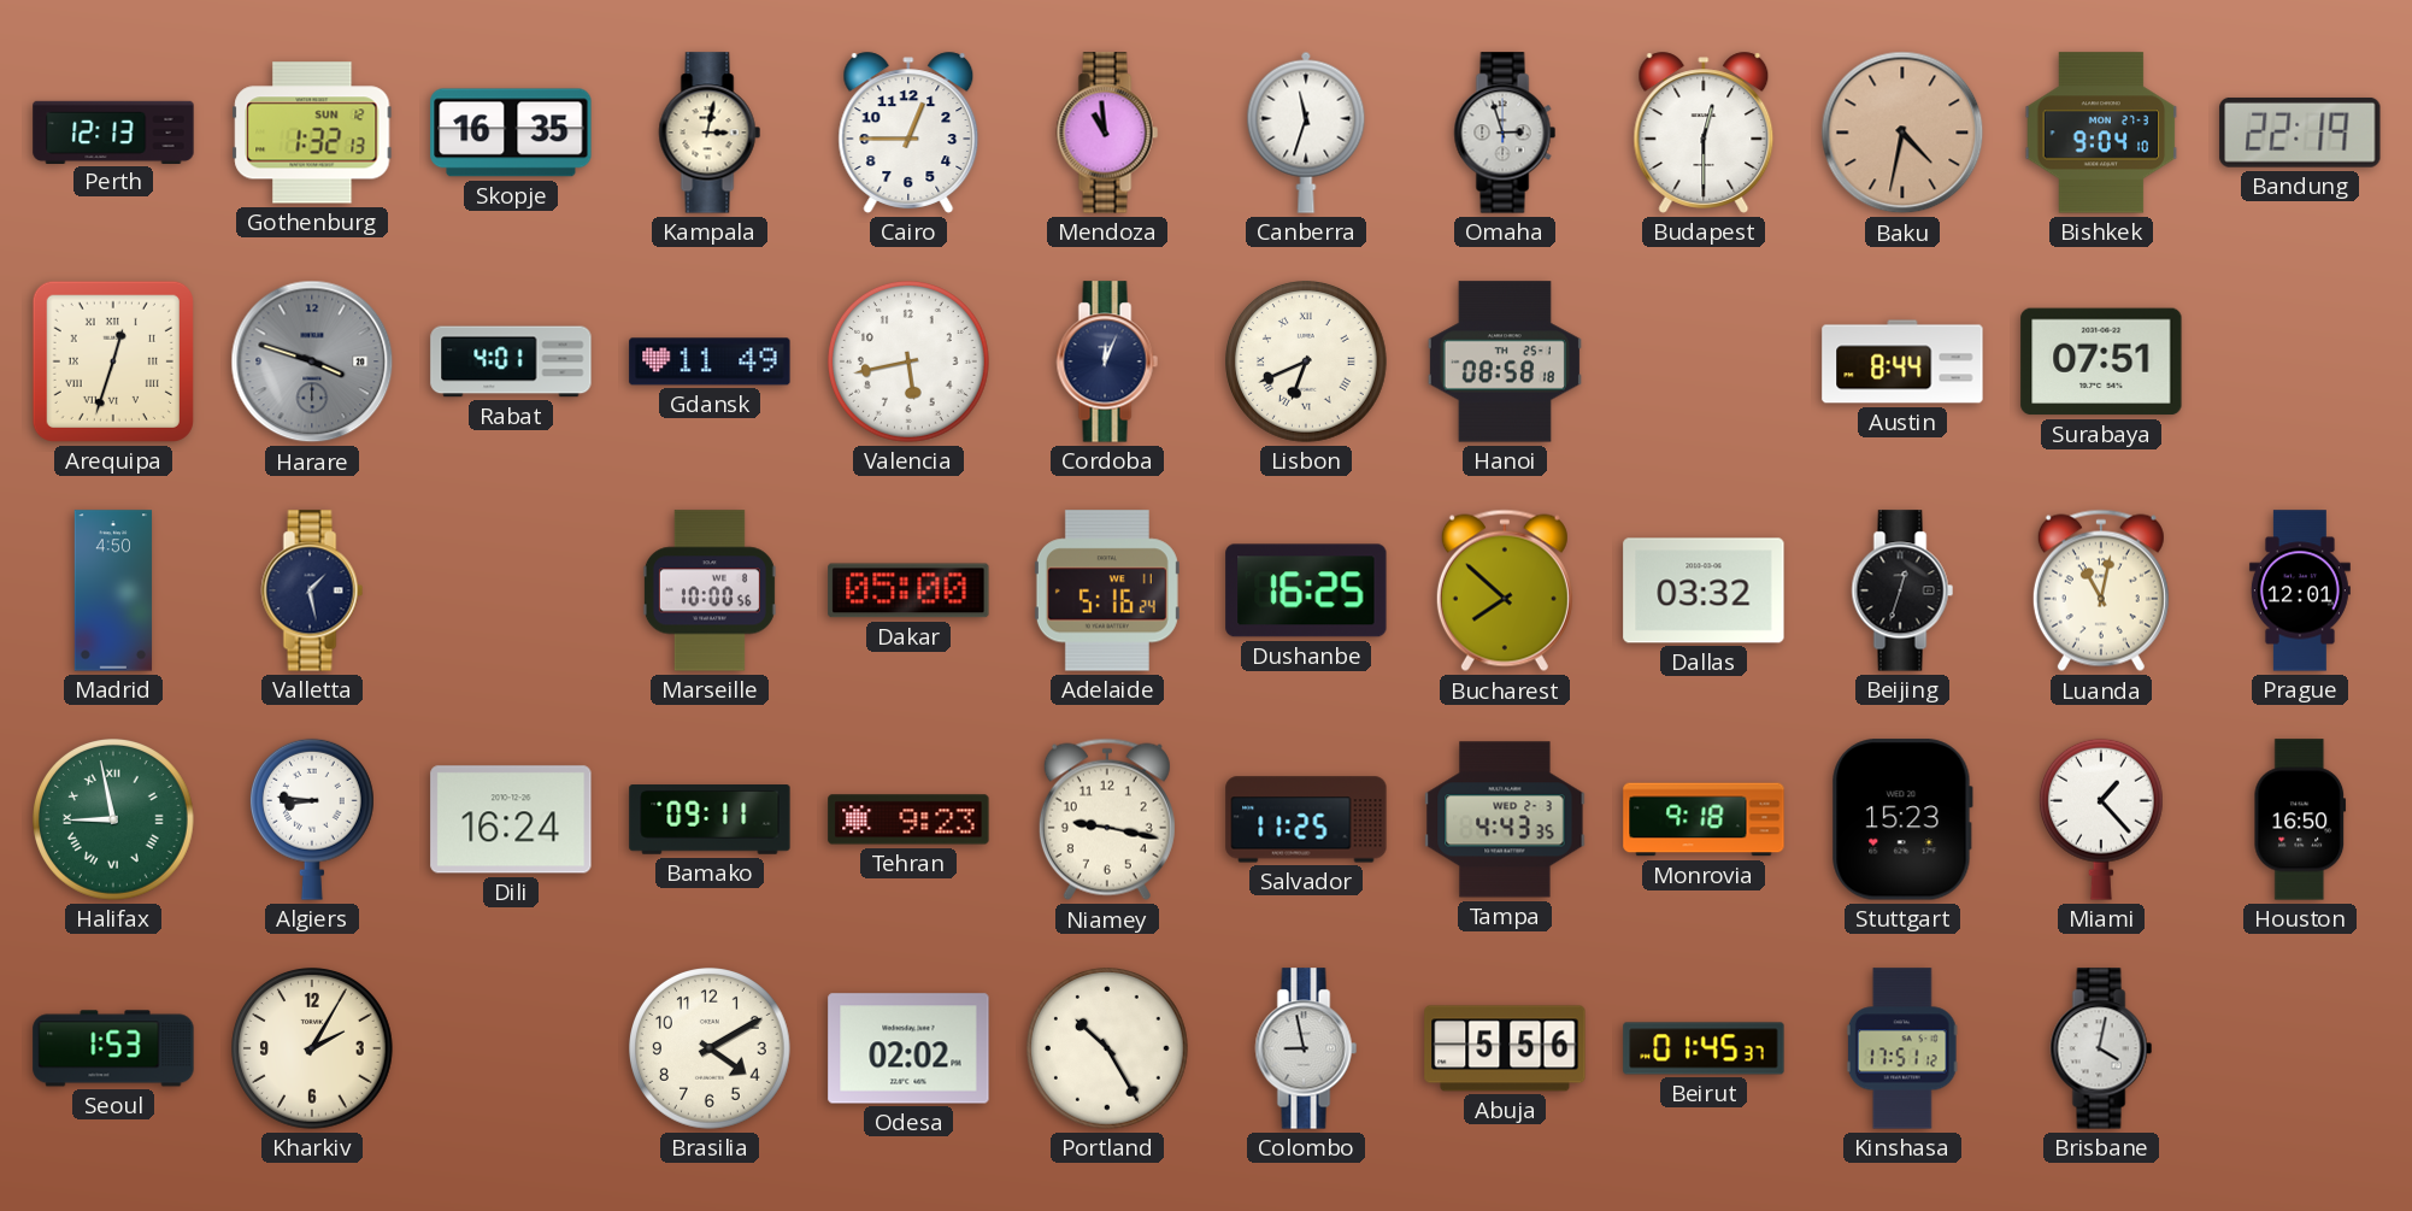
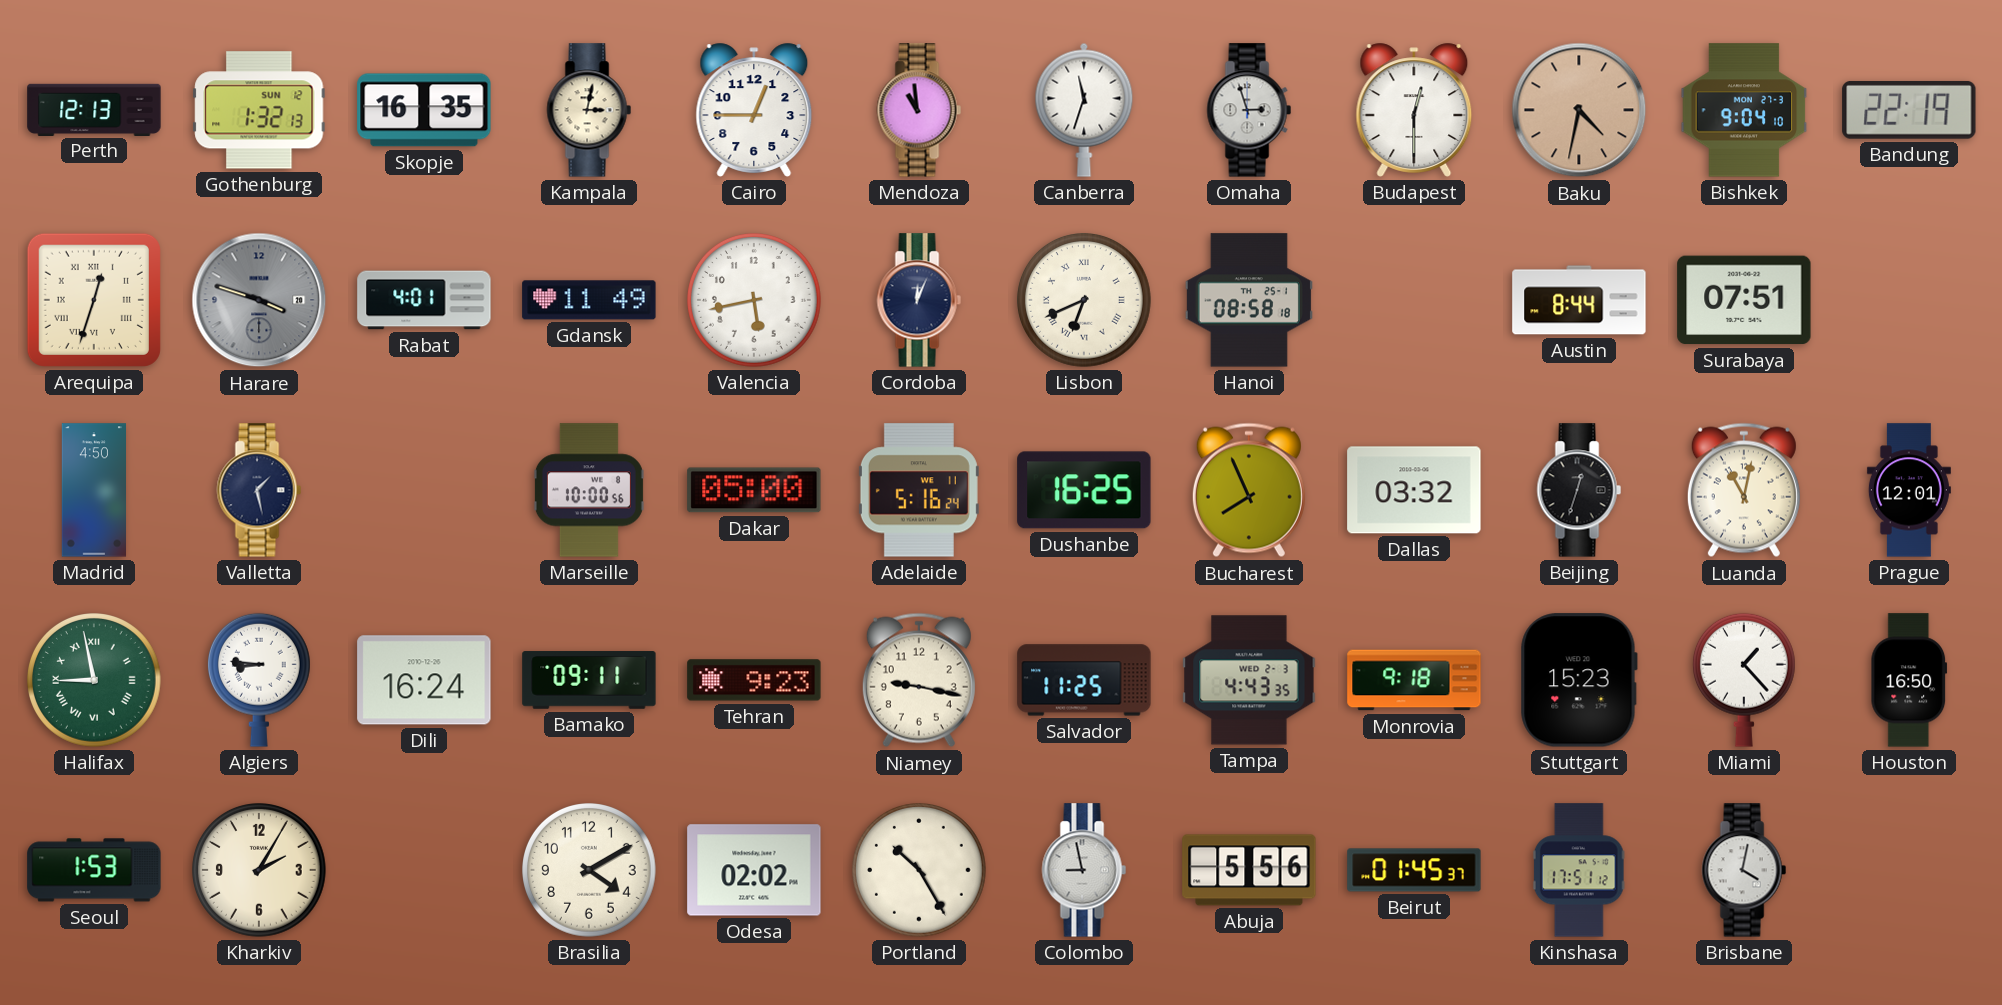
Bucharest: 7:52 -> 7:56
